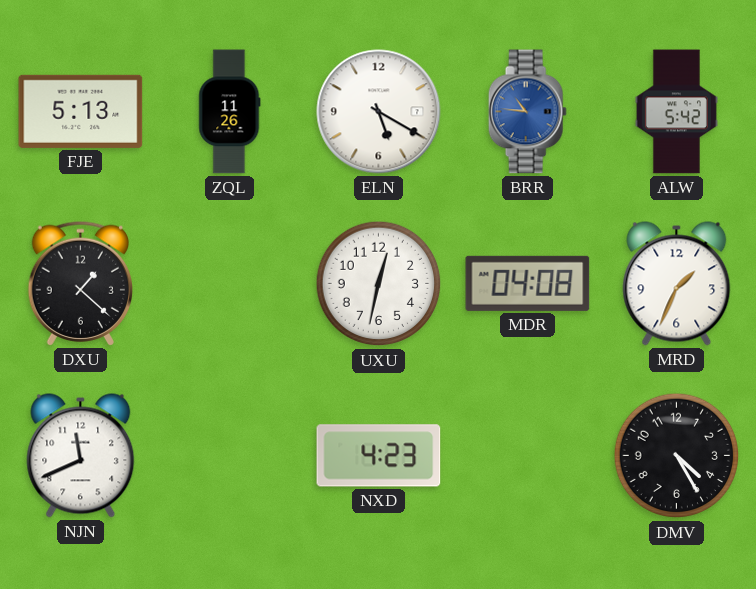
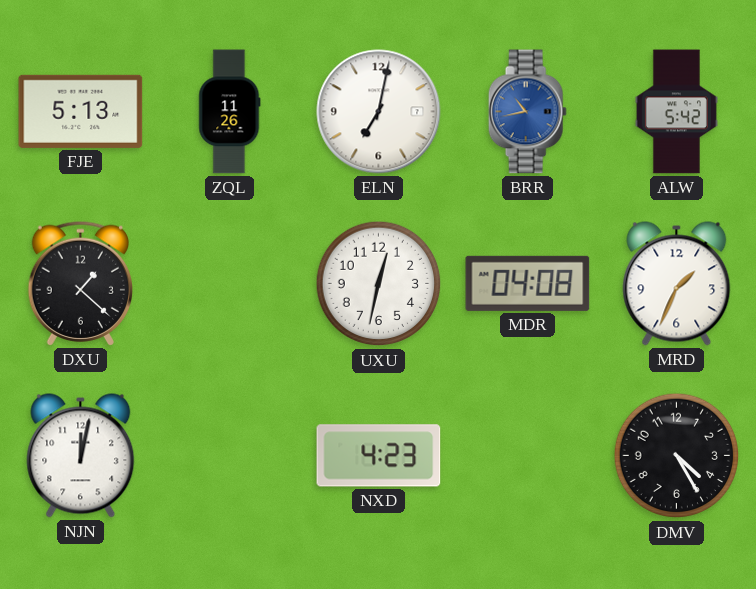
ELN: 5:20 -> 7:02
BRR: 10:46 -> 10:43
NJN: 11:41 -> 12:02
